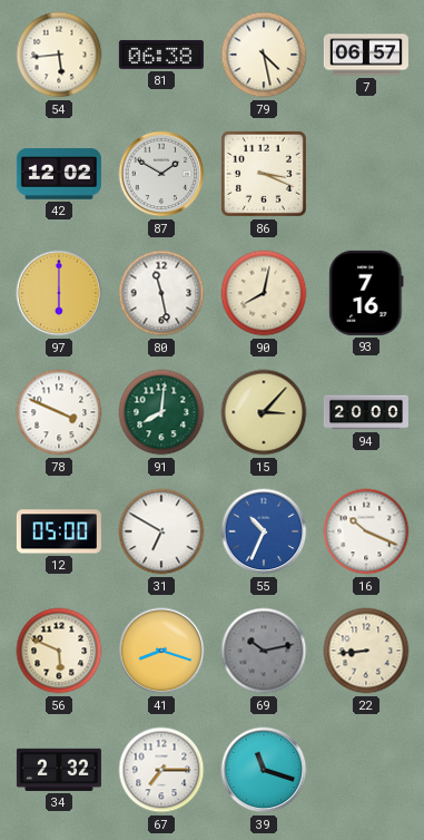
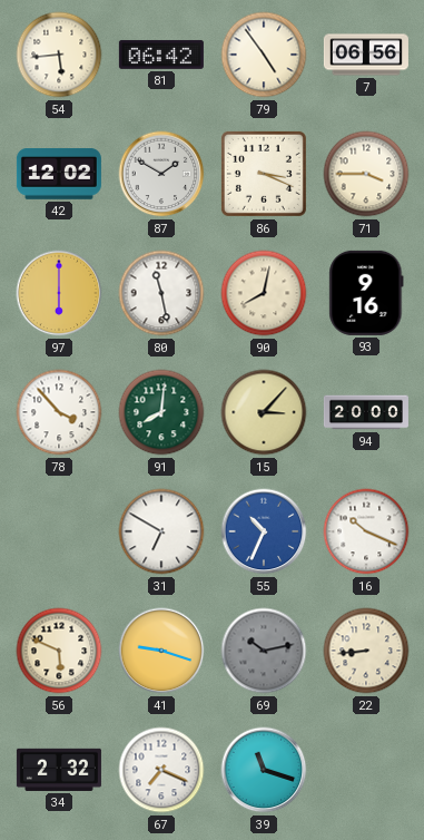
81: 06:38 -> 06:42
79: 4:28 -> 4:54
7: 06:57 -> 06:56
71: none -> 3:45
93: 7:16 -> 9:16
78: 3:49 -> 3:53
12: 05:00 -> none
41: 8:18 -> 9:18
67: 7:15 -> 7:19
